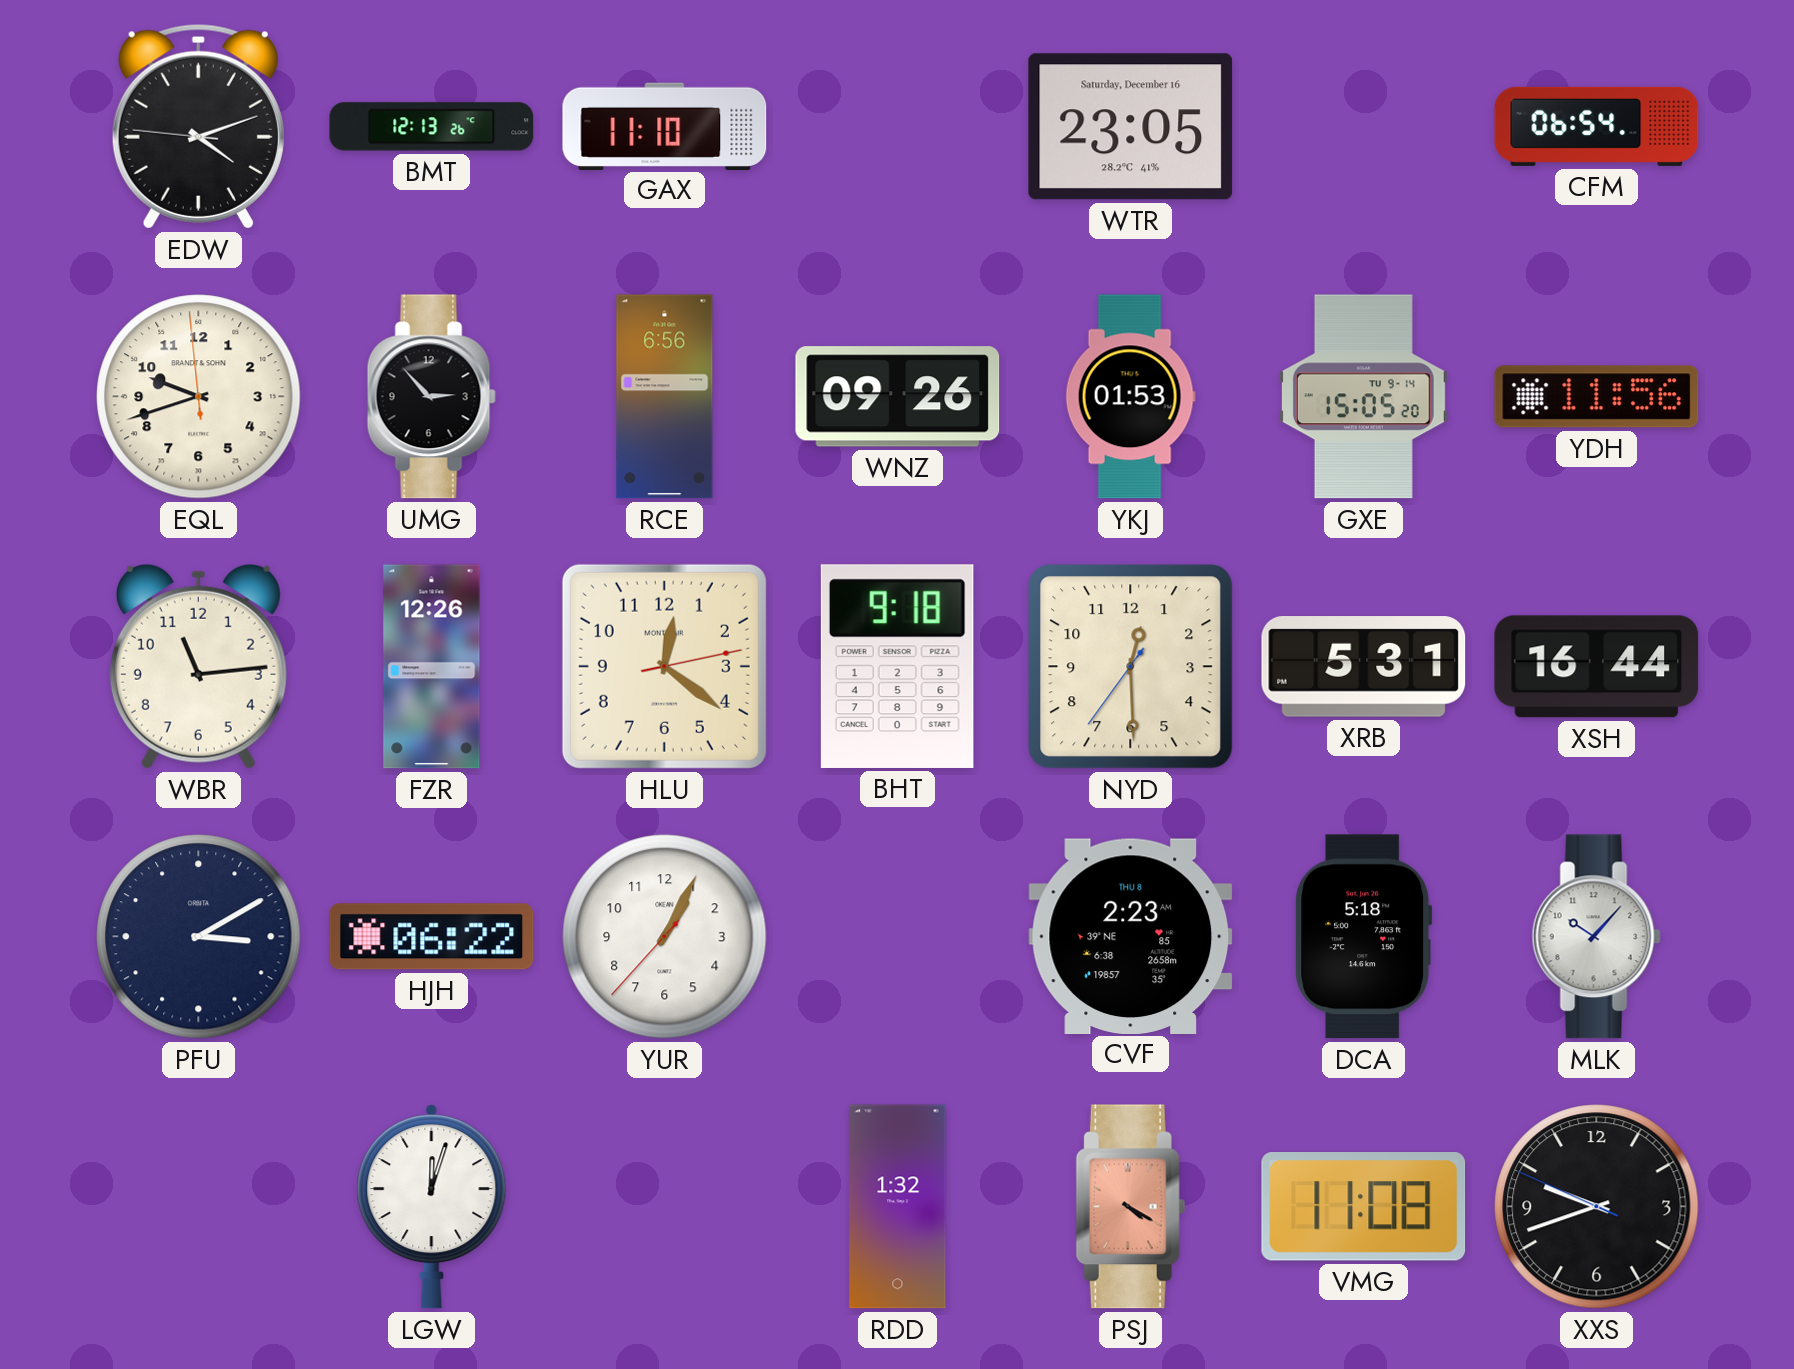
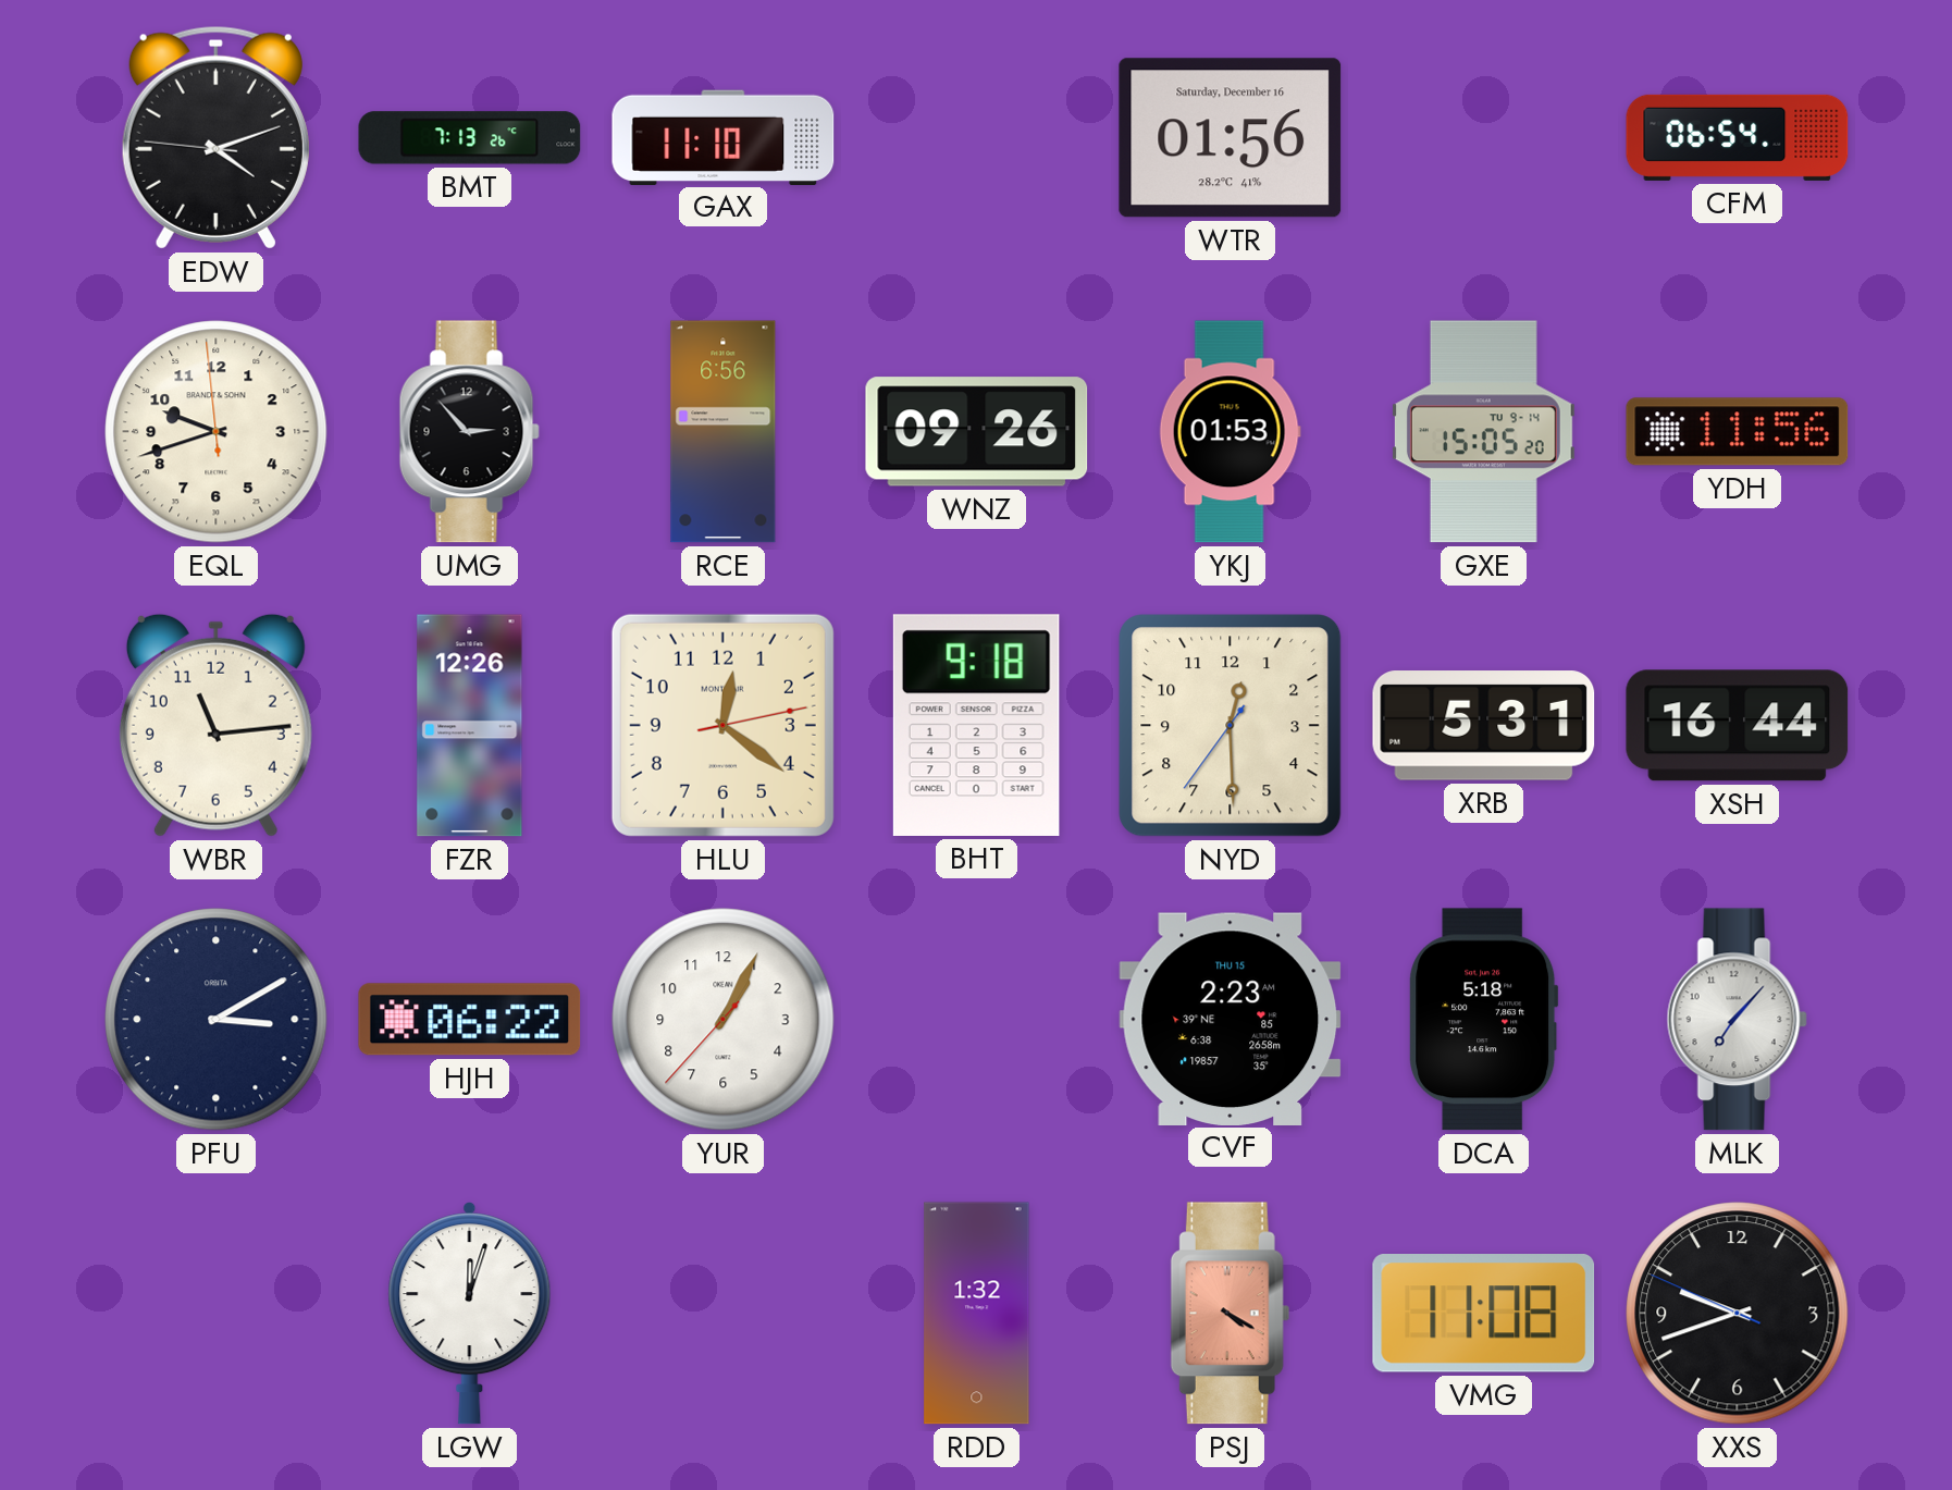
BMT: 12:13 -> 7:13
WTR: 23:05 -> 01:56
CVF date: THU 8 -> THU 15
MLK: 10:07 -> 7:07
